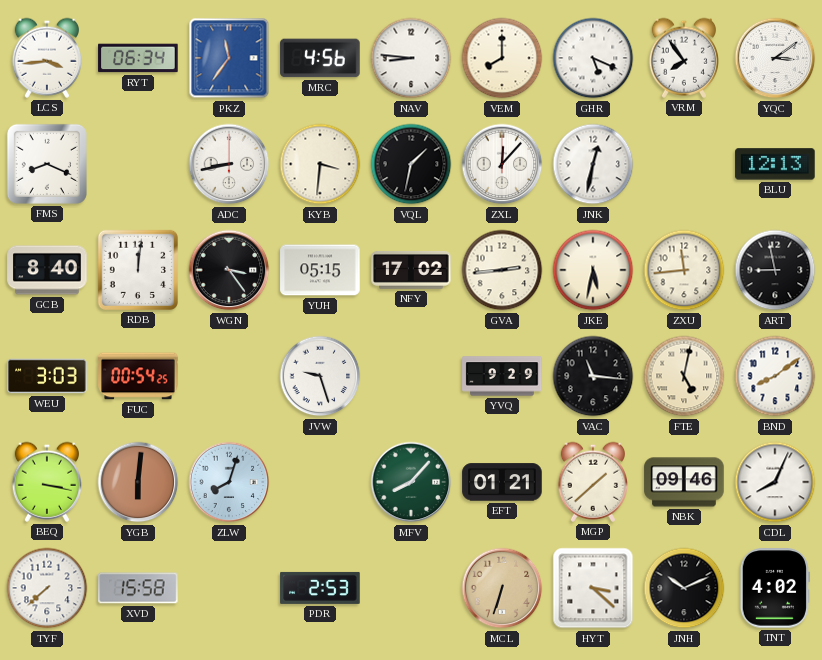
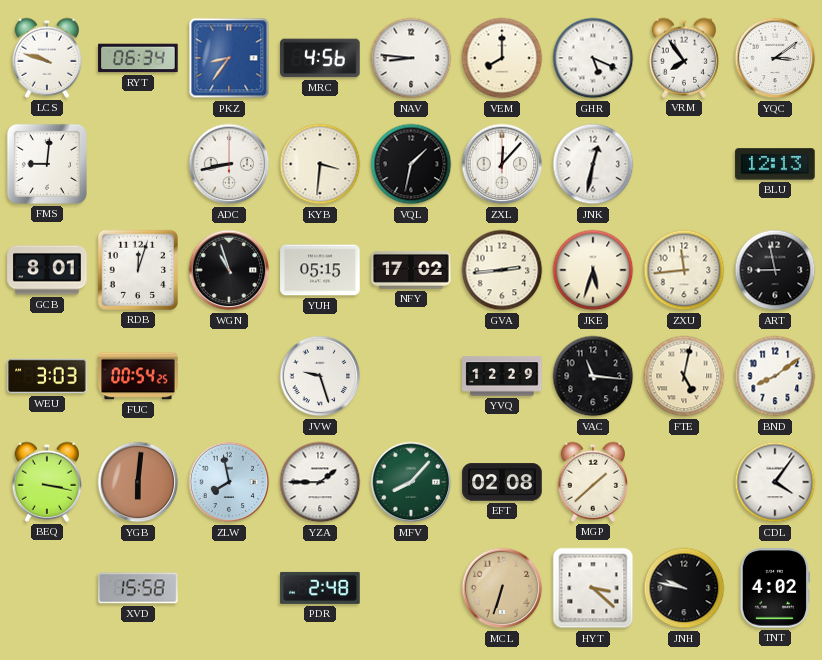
LCS: 3:44 -> 9:48
PKZ: 11:36 -> 8:36
FMS: 8:19 -> 9:01
GCB: 8:40 -> 8:01
RDB: 12:01 -> 12:03
WGN: 3:24 -> 10:57
JKE: 5:32 -> 5:33
YVQ: 9:29 -> 12:29
ZLW: 8:03 -> 7:58
YZA: none -> 1:45
EFT: 01:21 -> 02:08
NBK: 09:46 -> none
CDL: 8:04 -> 4:06
TYF: 7:38 -> none
PDR: 2:53 -> 2:48
JNH: 10:11 -> 9:47
